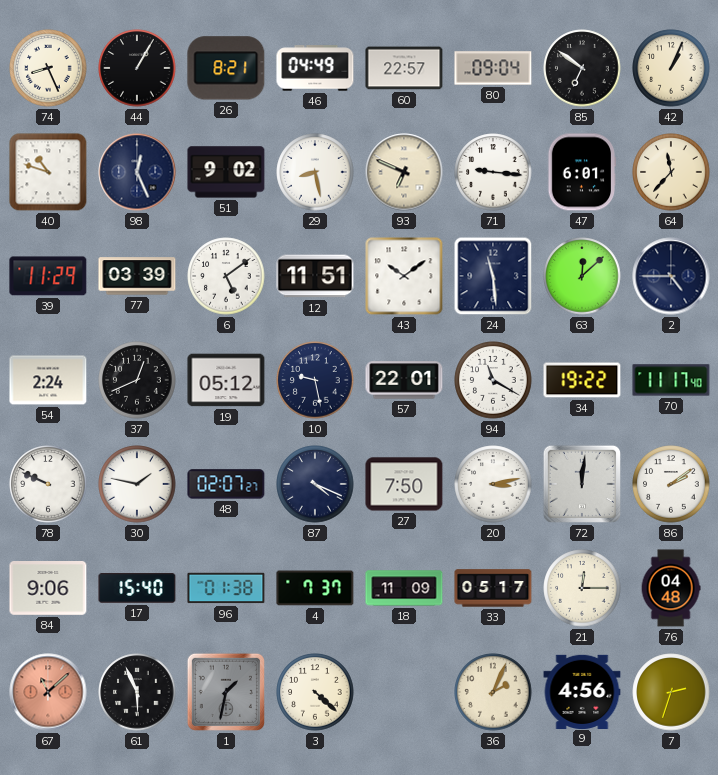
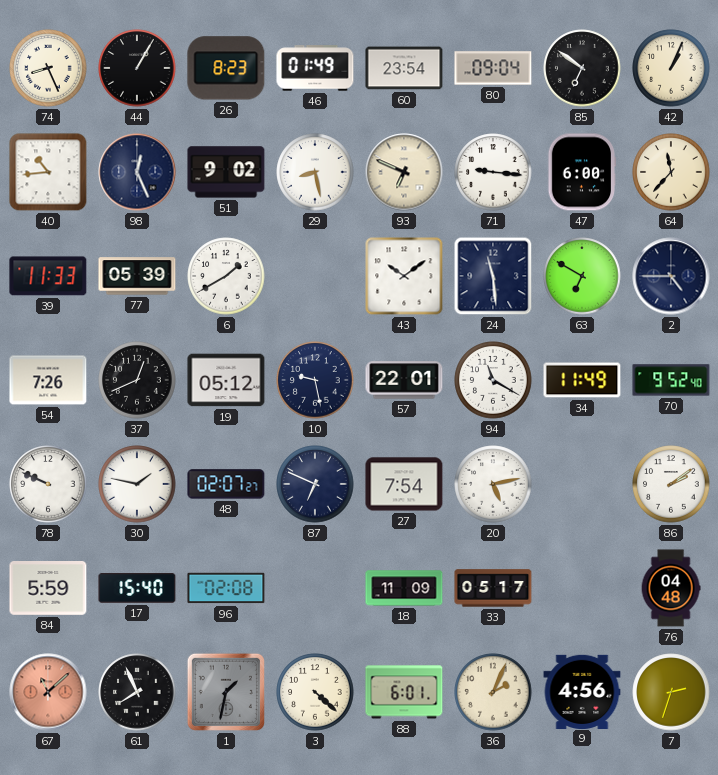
26: 8:21 -> 8:23
46: 04:49 -> 01:49
60: 22:57 -> 23:54
40: 10:48 -> 10:44
47: 6:01 -> 6:00
39: 11:29 -> 11:33
77: 03:39 -> 05:39
6: 5:09 -> 1:40
12: 11:51 -> none
63: 12:08 -> 6:50
54: 2:24 -> 7:26
34: 19:22 -> 11:49
70: 11:17 -> 9:52
87: 4:19 -> 6:49
27: 7:50 -> 7:54
20: 3:13 -> 5:13
72: 12:01 -> none
84: 9:06 -> 5:59
96: 01:38 -> 02:08
4: 7:37 -> none
21: 12:15 -> none
61: 5:56 -> 7:56
88: none -> 6:01
